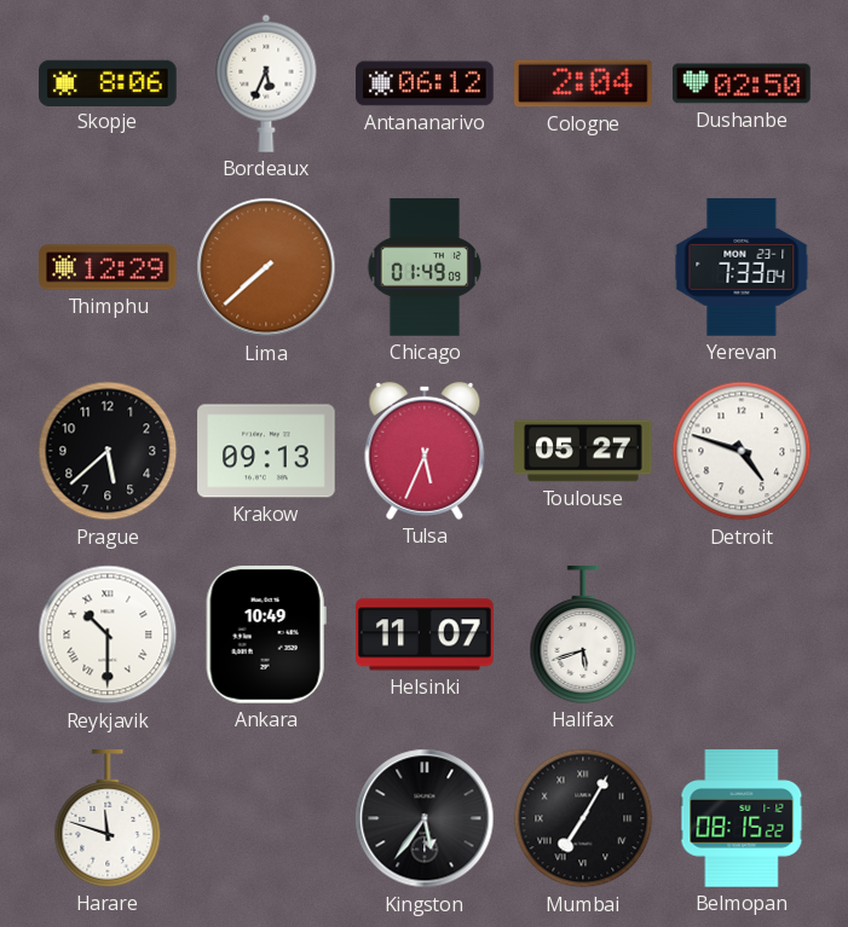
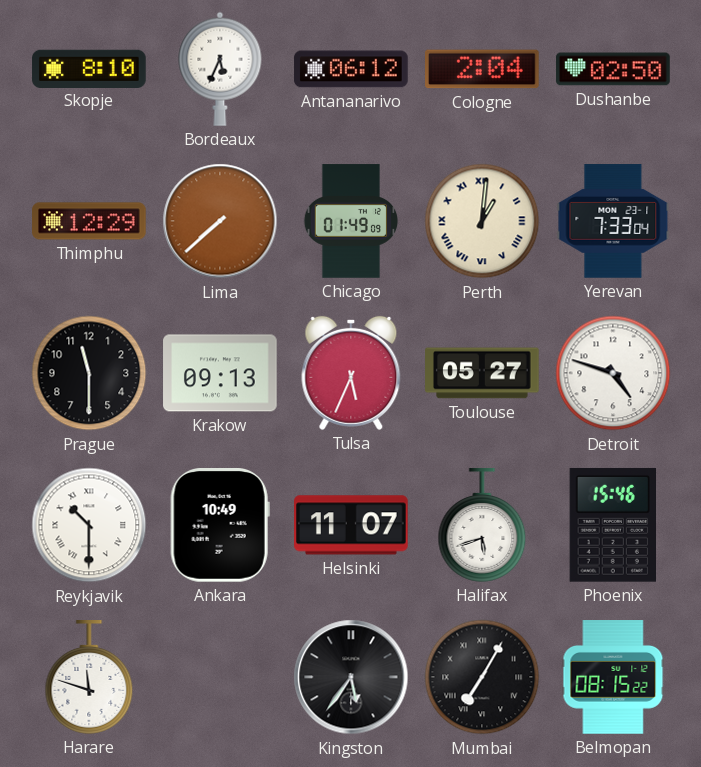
Skopje: 8:06 -> 8:10
Perth: none -> 1:01
Prague: 5:38 -> 11:30
Phoenix: none -> 15:46
